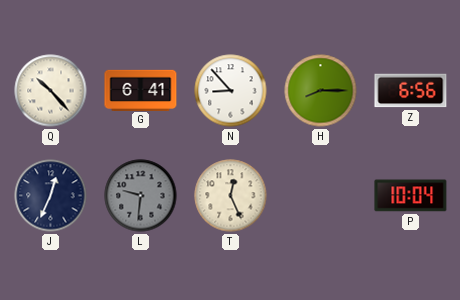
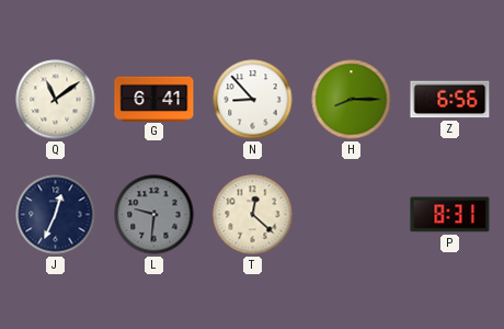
Q: 10:23 -> 11:09
T: 12:26 -> 12:22
P: 10:04 -> 8:31
